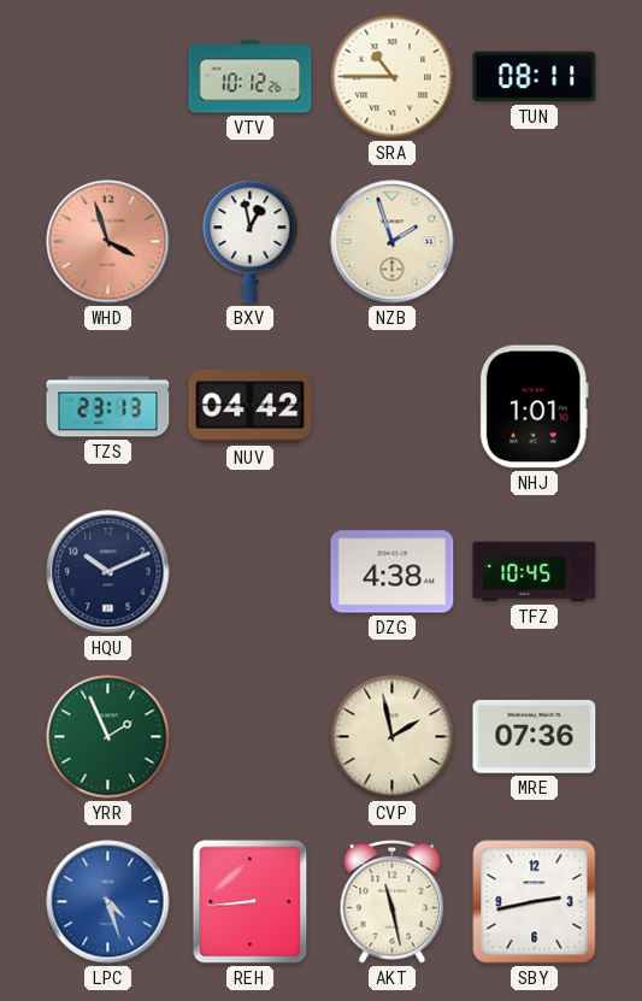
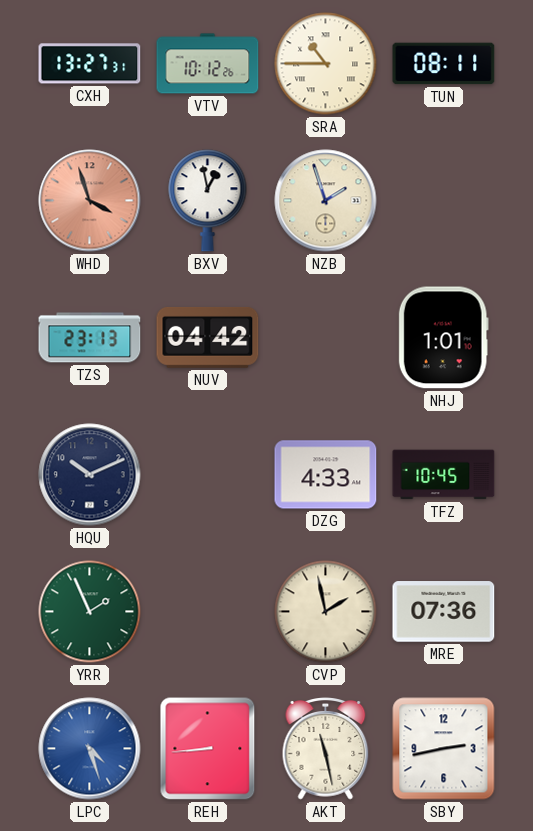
CXH: none -> 13:27
DZG: 4:38 -> 4:33
